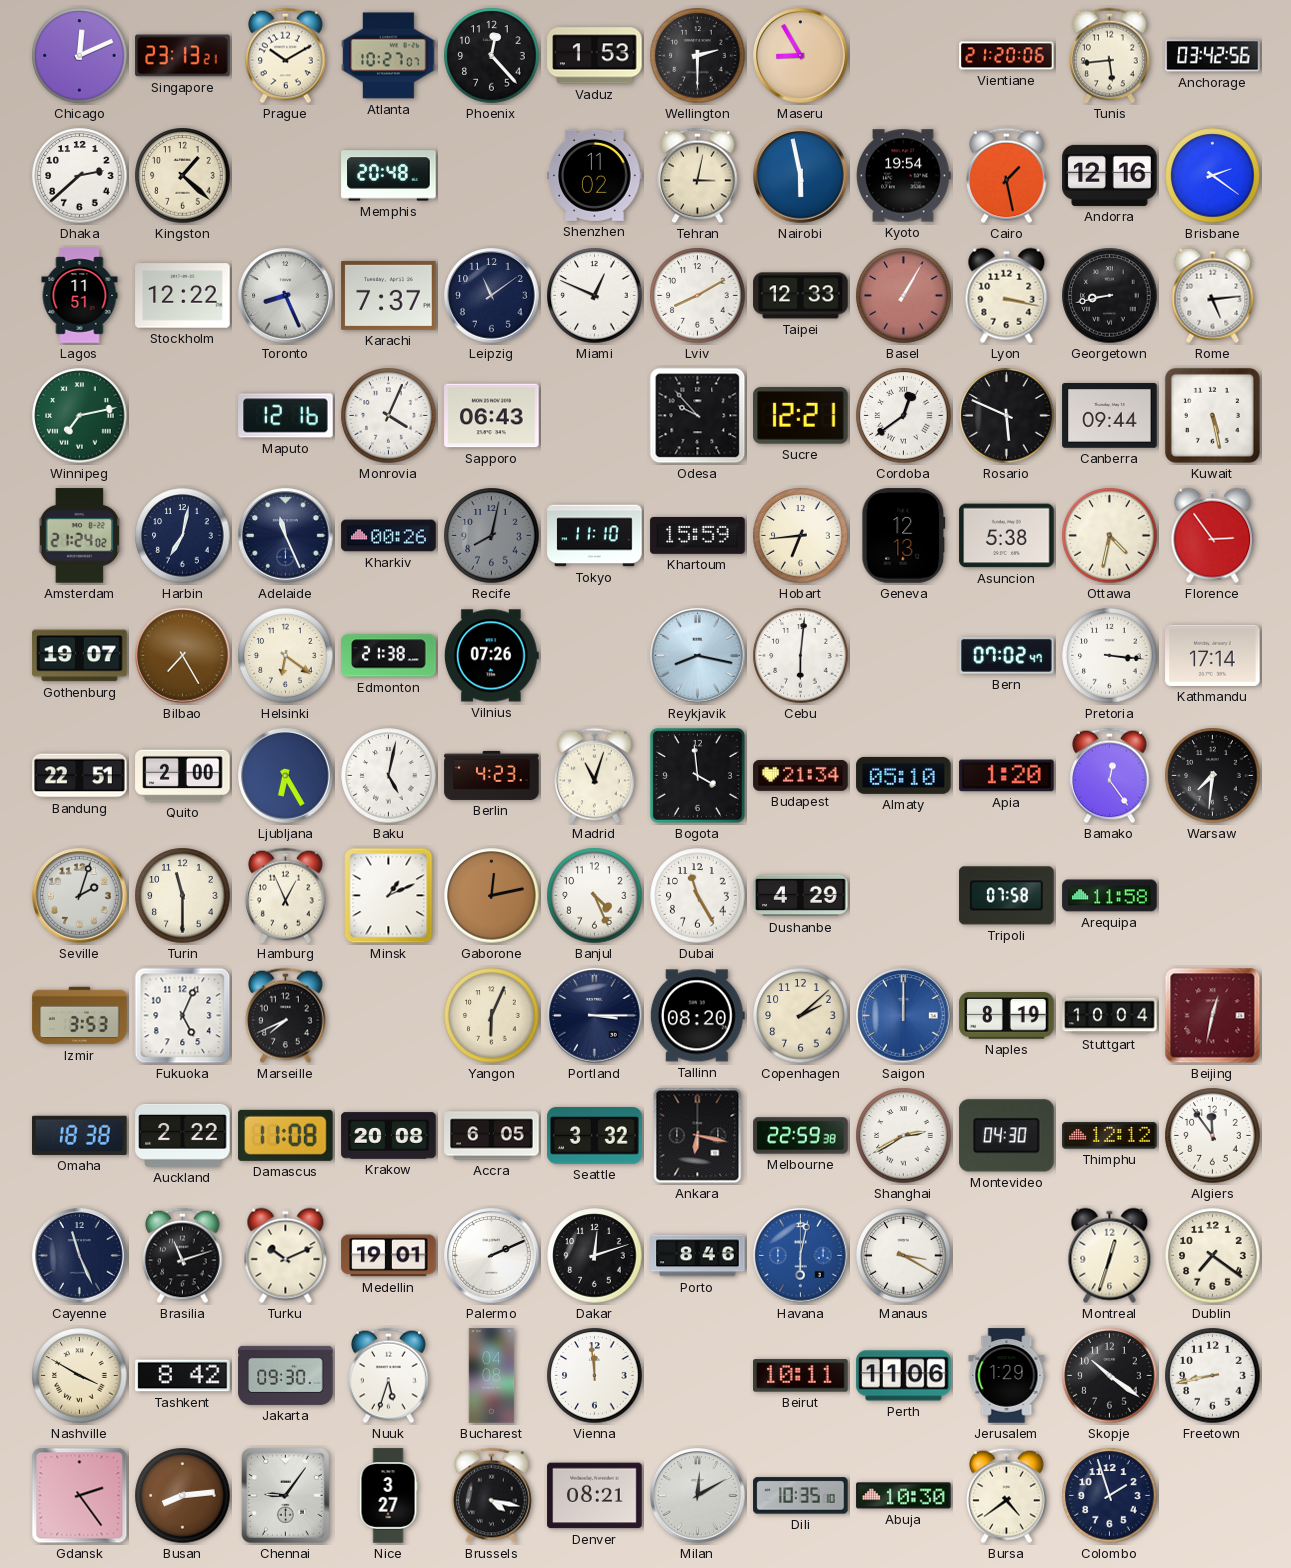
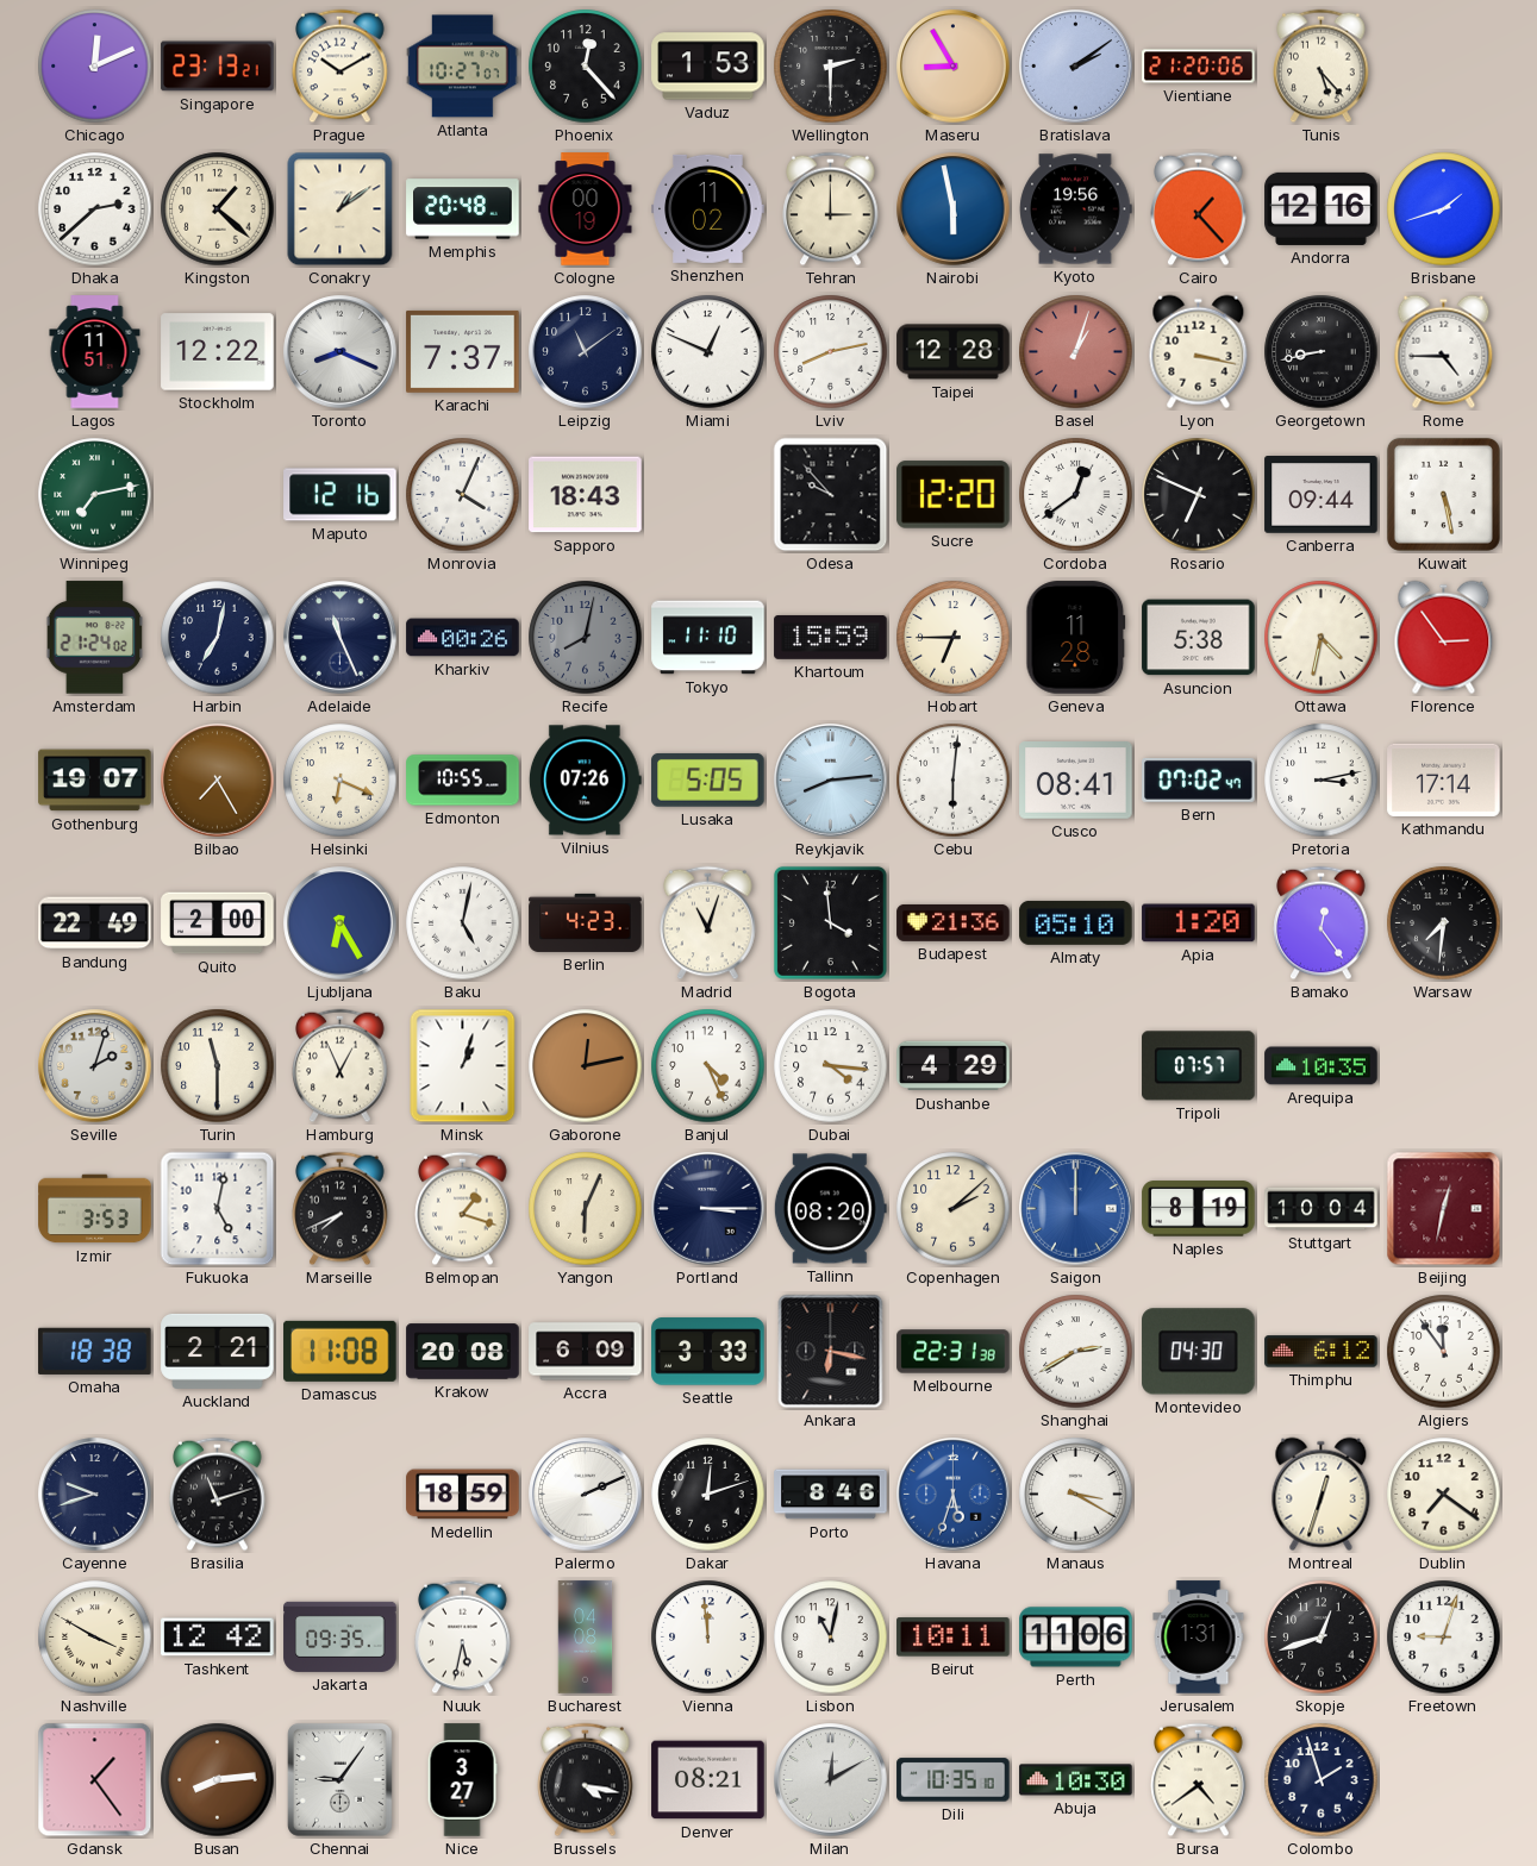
Bratislava: none -> 2:09
Tunis: 5:44 -> 5:23
Anchorage: 03:42 -> none
Conakry: none -> 1:09
Cologne: none -> 00:19
Tehran: 3:02 -> 3:00
Kyoto: 19:54 -> 19:56
Cairo: 1:28 -> 1:23
Brisbane: 2:21 -> 1:42
Toronto: 8:26 -> 8:19
Lviv: 8:10 -> 8:13
Taipei: 12:33 -> 12:28
Basel: 1:05 -> 1:03
Rome: 5:14 -> 4:45
Sapporo: 06:43 -> 18:43
Sucre: 12:21 -> 12:20
Rosario: 5:49 -> 6:49
Hobart: 6:44 -> 6:45
Geneva: 12:13 -> 11:28
Helsinki: 6:21 -> 6:19
Edmonton: 21:38 -> 10:55
Lusaka: none -> 5:05
Reykjavik: 8:17 -> 8:14
Cusco: none -> 08:41
Pretoria: 3:16 -> 3:13
Bandung: 22:51 -> 22:49
Budapest: 21:34 -> 21:36
Minsk: 1:11 -> 1:03
Dubai: 11:25 -> 4:16
Tripoli: 07:58 -> 07:57
Arequipa: 11:58 -> 10:35
Fukuoka: 5:04 -> 5:02
Belmopan: none -> 1:18
Auckland: 2:22 -> 2:21
Accra: 6:05 -> 6:09
Seattle: 3:32 -> 3:33
Melbourne: 22:59 -> 22:31
Thimphu: 12:12 -> 6:12
Cayenne: 11:26 -> 9:42
Turku: 10:11 -> none
Medellin: 19:01 -> 18:59
Havana: 6:02 -> 5:33
Tashkent: 8:42 -> 12:42
Jakarta: 09:30 -> 09:35
Nuuk: 5:33 -> 5:32
Lisbon: none -> 11:02
Jerusalem: 1:29 -> 1:31
Skopje: 10:21 -> 12:42
Freetown: 8:43 -> 9:03
Gdansk: 2:24 -> 1:24
